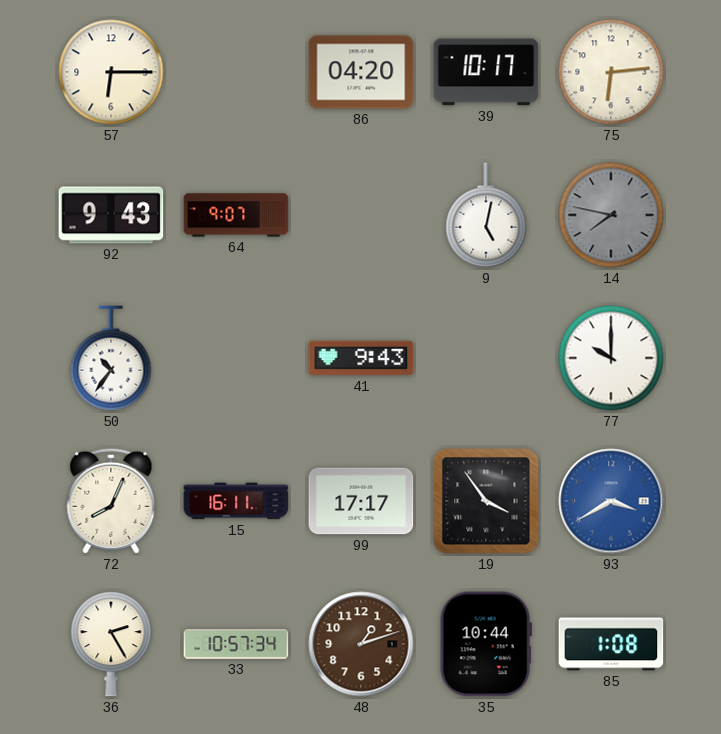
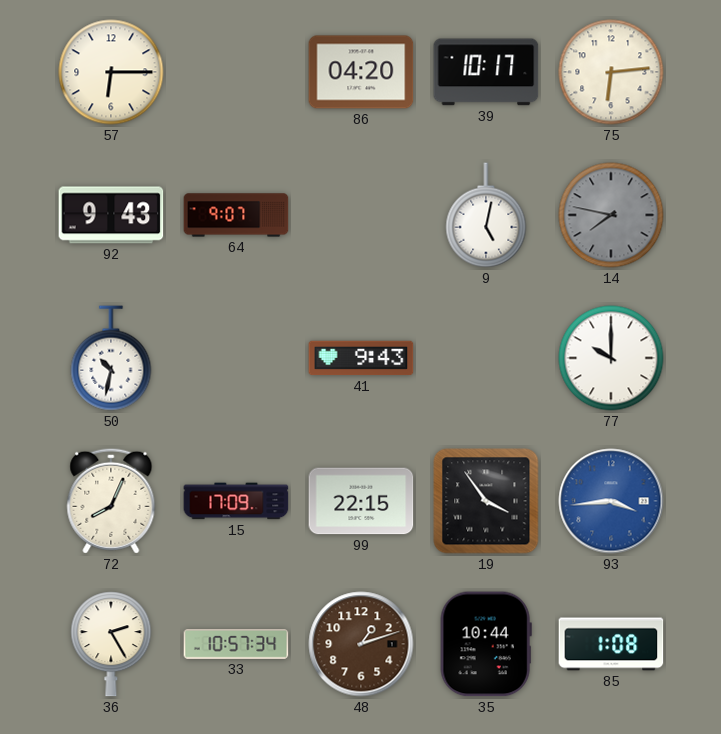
50: 10:36 -> 10:32
15: 16:11 -> 17:09
99: 17:17 -> 22:15
93: 3:40 -> 3:44
